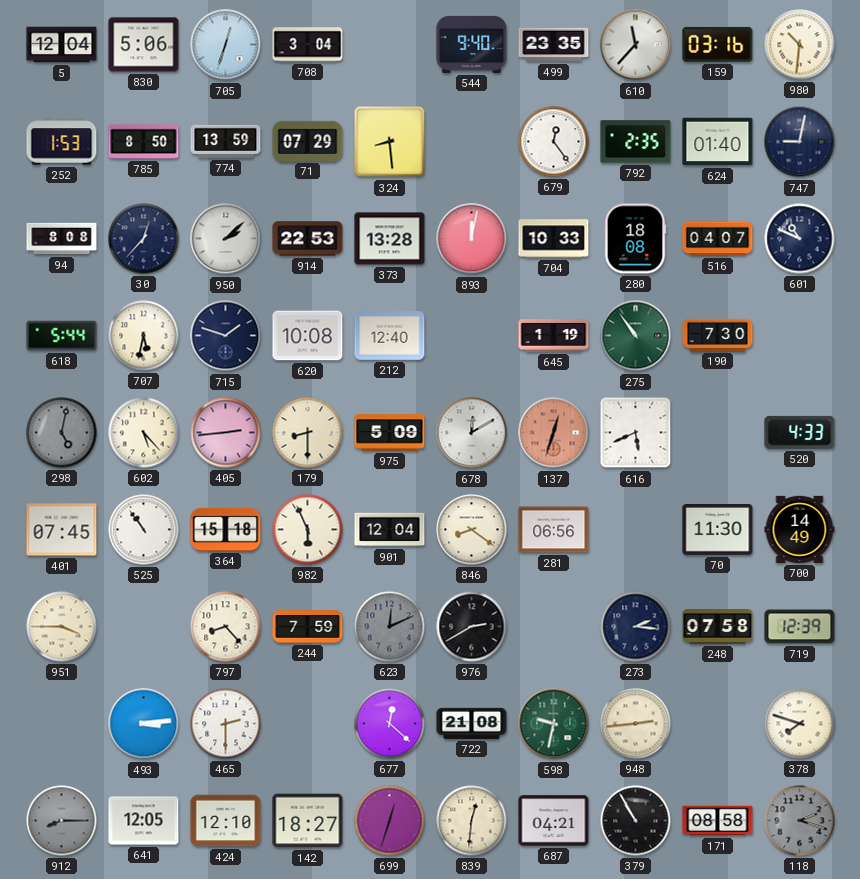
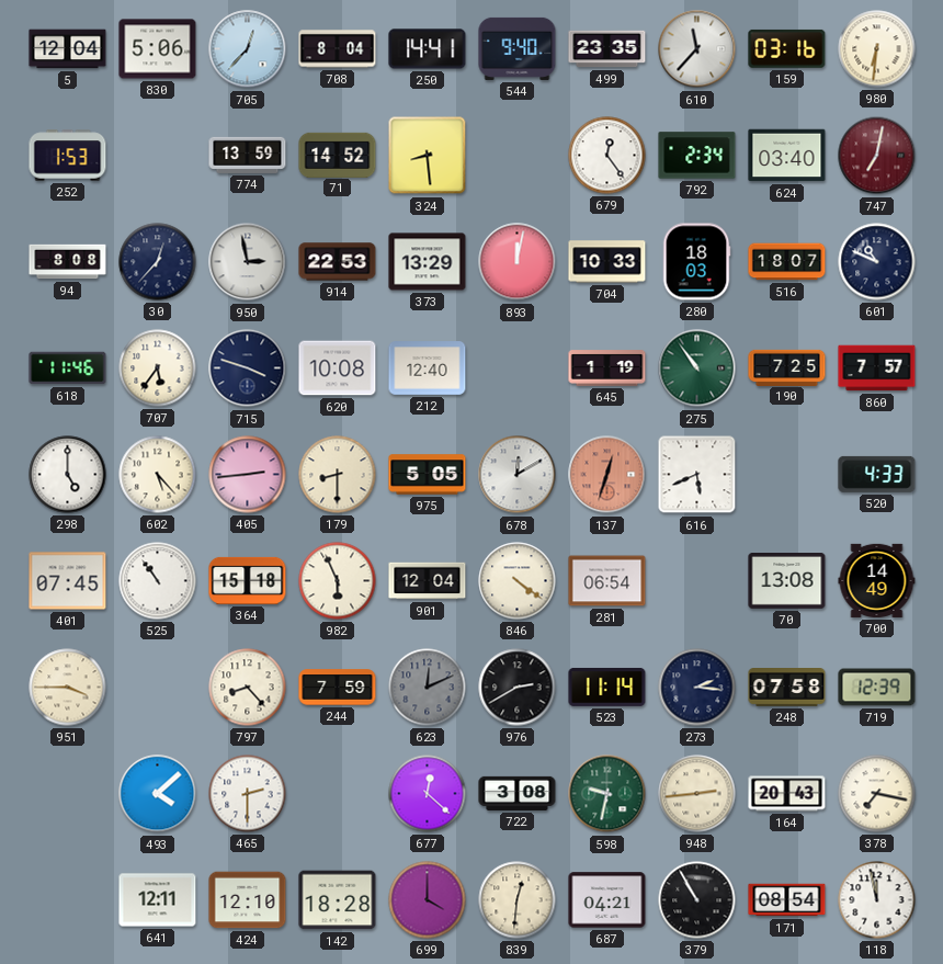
705: 12:33 -> 12:37
708: 3:04 -> 8:04
250: none -> 14:41
980: 10:31 -> 6:31
785: 8:50 -> none
71: 07:29 -> 14:52
792: 2:35 -> 2:34
624: 01:40 -> 03:40
747: 9:02 -> 7:02
747 dial: navy -> burgundy
950: 2:08 -> 2:58
373: 13:28 -> 13:29
280: 18:08 -> 18:03
516: 04:07 -> 18:07
618: 5:44 -> 11:46
707: 5:32 -> 5:36
715: 1:48 -> 3:48
190: 7:30 -> 7:25
860: none -> 7:57
298: 5:02 -> 5:00
298 dial: grey -> white
975: 5:09 -> 5:05
846: 8:21 -> 4:21
281: 06:56 -> 06:54
70: 11:30 -> 13:08
523: none -> 11:14
493: 3:14 -> 4:08
722: 21:08 -> 3:08
164: none -> 20:43
378: 7:48 -> 7:17
912: 8:15 -> none
641: 12:05 -> 12:11
142: 18:27 -> 18:28
699: 12:33 -> 4:00
171: 08:58 -> 08:54
118: 2:18 -> 11:58
118 dial: grey -> white
